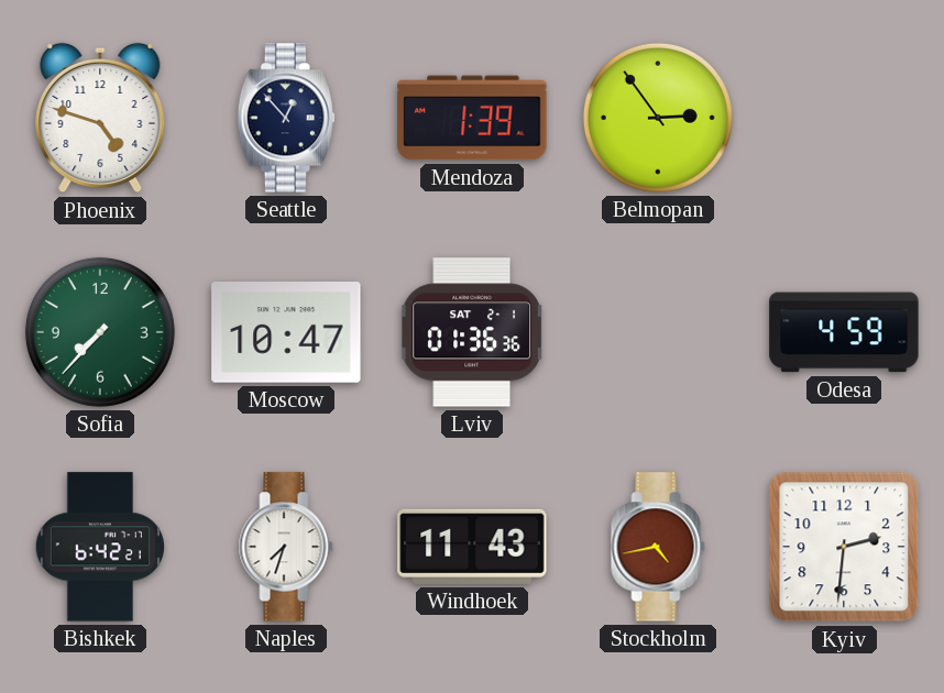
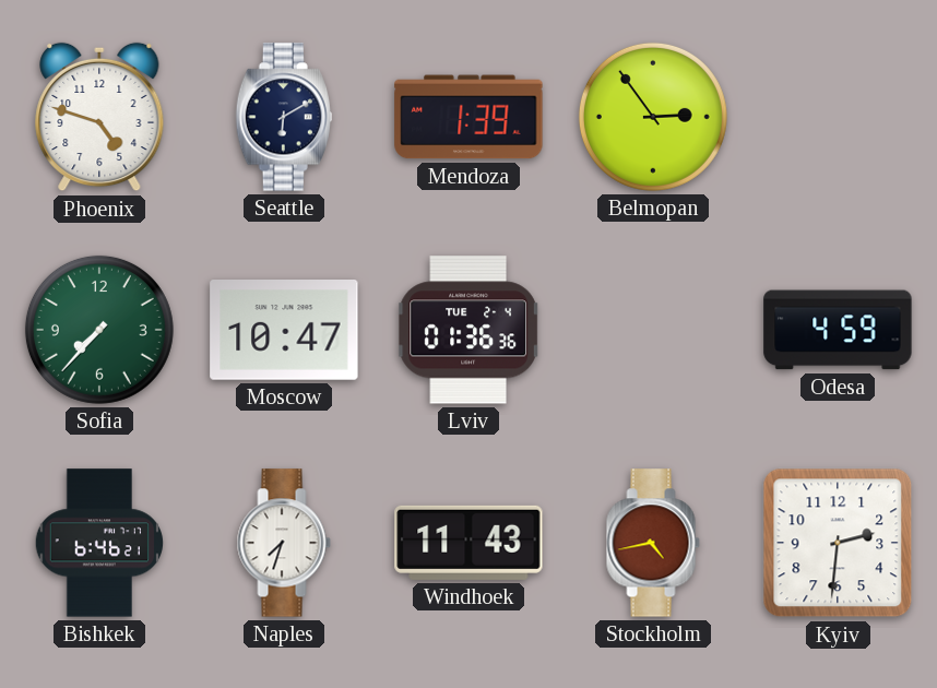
Seattle: 12:53 -> 6:10
Lviv date: SAT 2-1 -> TUE 2-4
Bishkek: 6:42 -> 6:46
